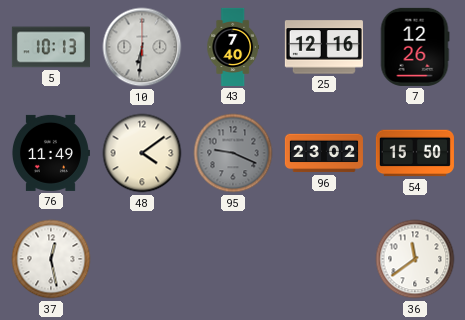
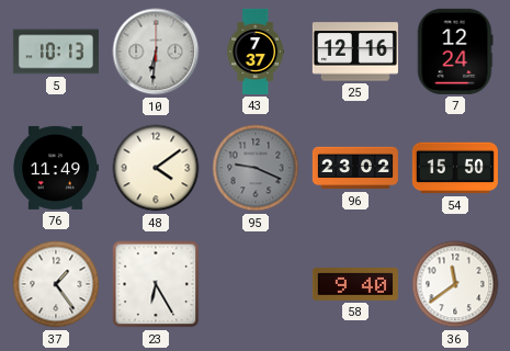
43: 7:40 -> 7:37
7: 12:26 -> 12:24
37: 12:28 -> 1:24
23: none -> 6:25
58: none -> 9:40
